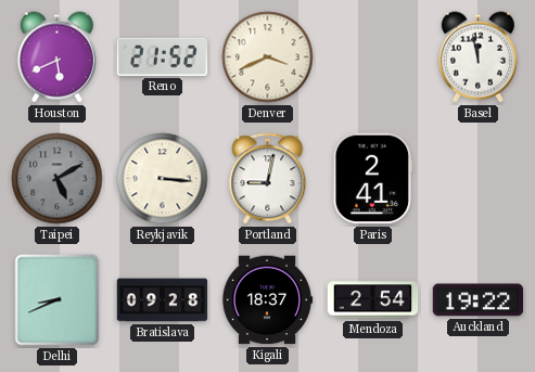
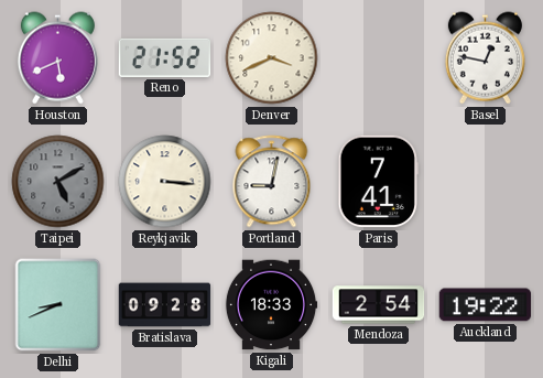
Basel: 11:58 -> 12:47
Paris: 2:41 -> 7:41
Kigali: 18:37 -> 18:33
